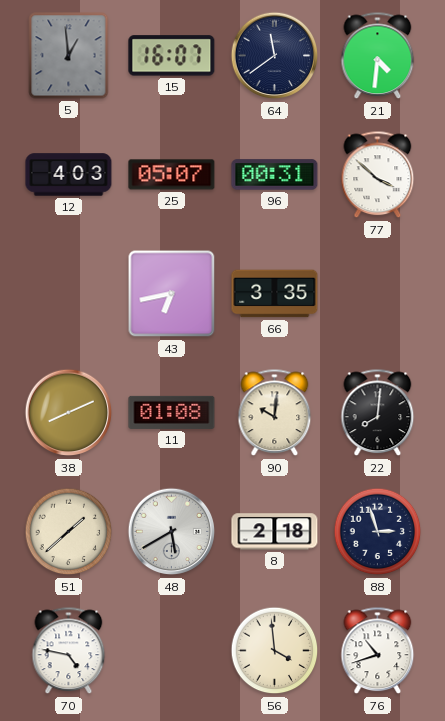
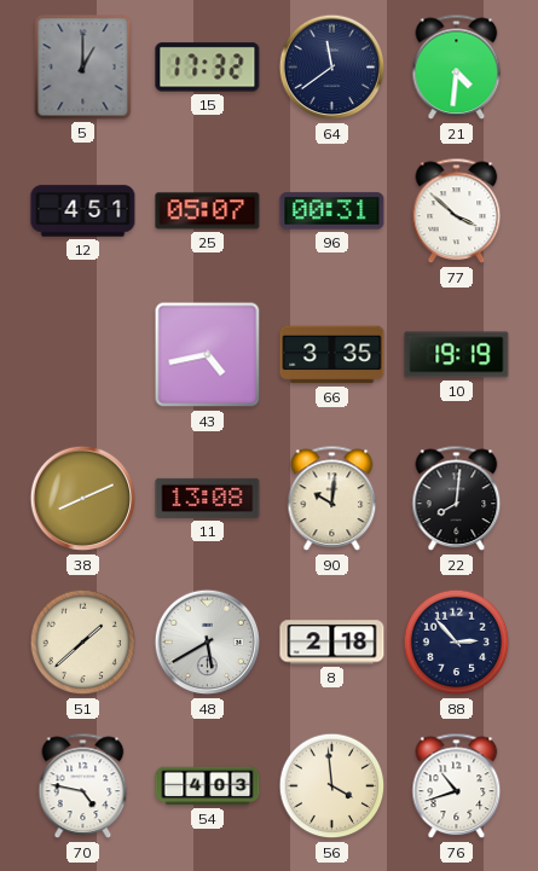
5: 12:59 -> 1:00
15: 16:07 -> 17:32
12: 4:03 -> 4:51
43: 6:43 -> 4:43
10: none -> 19:19
11: 01:08 -> 13:08
88: 2:57 -> 2:53
54: none -> 4:03
